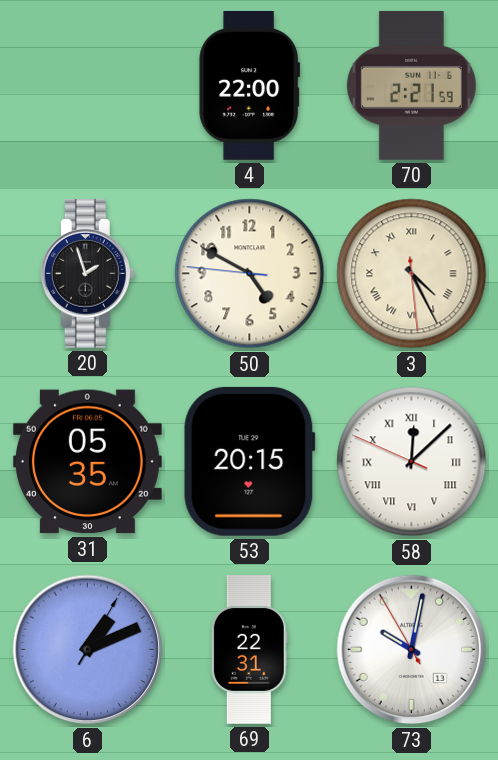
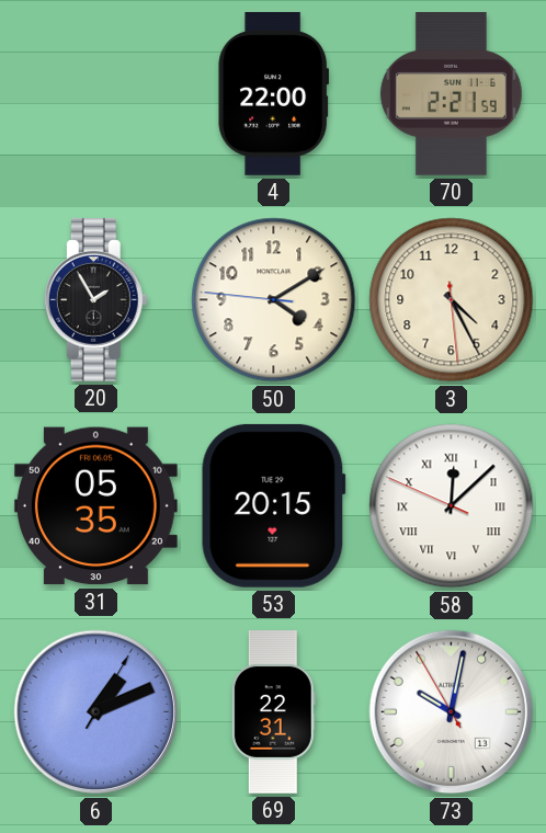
20: 1:57 -> 1:55
50: 4:49 -> 4:09
3 numerals: Roman -> Arabic
